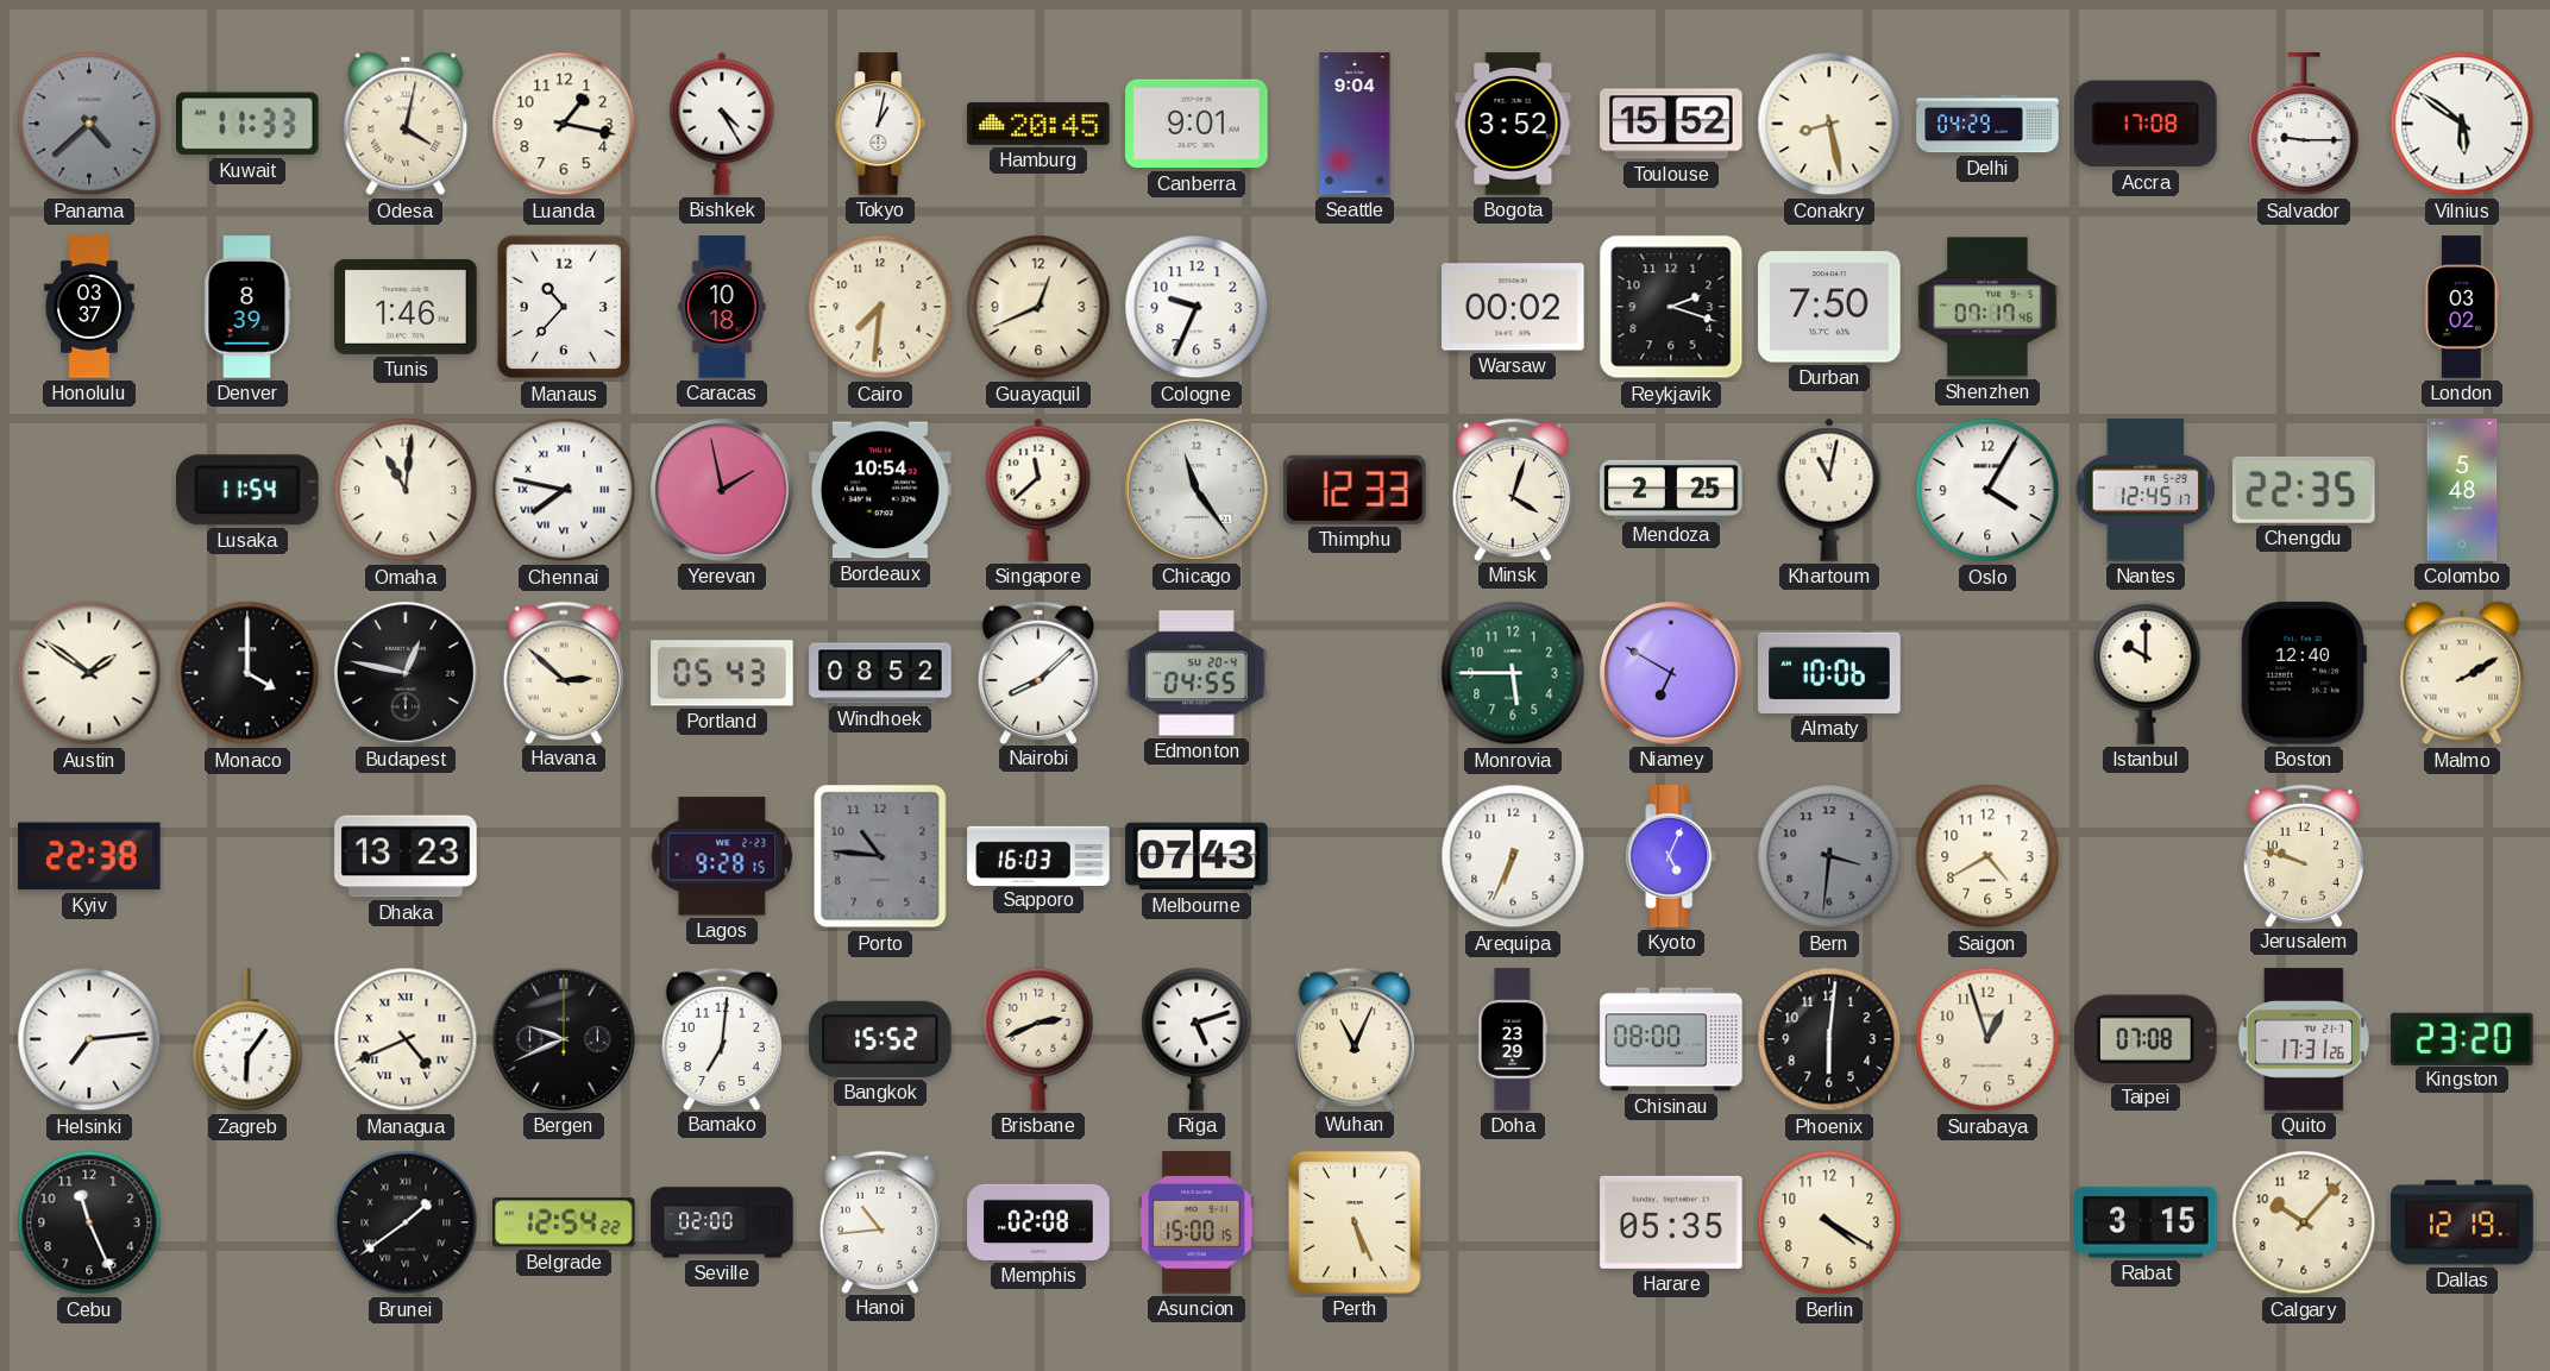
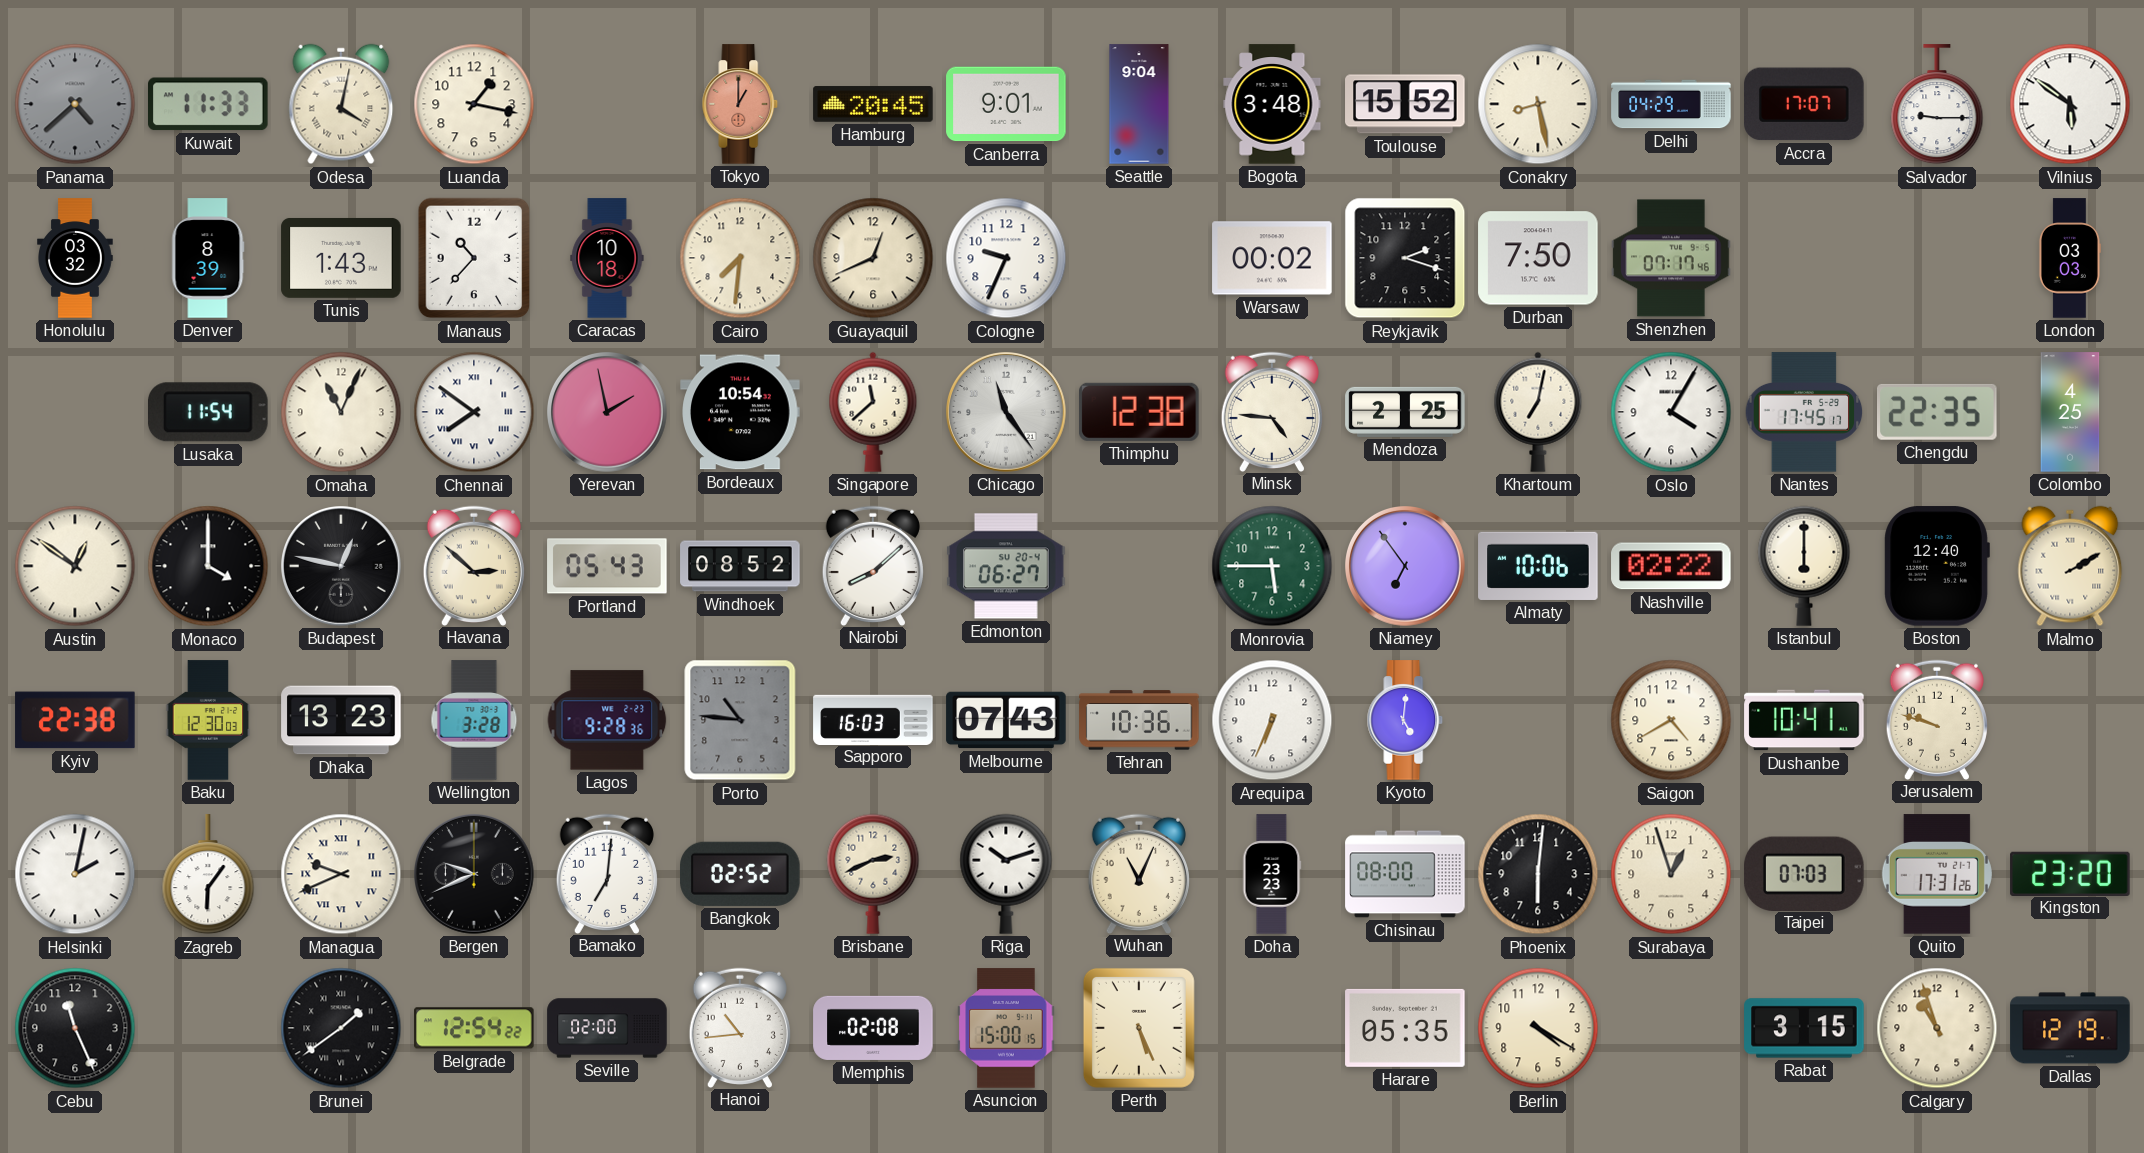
Bishkek: 4:25 -> none
Tokyo: 1:02 -> 1:00
Tokyo dial: white -> salmon
Bogota: 3:52 -> 3:48
Accra: 17:08 -> 17:07
Honolulu: 03:37 -> 03:32
Tunis: 1:46 -> 1:43
London: 03:02 -> 03:03
Omaha: 11:01 -> 11:04
Chennai: 7:47 -> 7:51
Thimphu: 12:33 -> 12:38
Minsk: 4:03 -> 4:46
Khartoum: 11:02 -> 7:02
Nantes: 12:45 -> 17:45
Colombo: 5:48 -> 4:25
Austin: 1:51 -> 12:51
Edmonton: 04:55 -> 06:27
Niamey: 6:50 -> 6:54
Nashville: none -> 02:22
Istanbul: 10:00 -> 6:00
Baku: none -> 12:30
Wellington: none -> 3:28
Lagos: 9:28:15 -> 9:28:36
Tehran: none -> 10:36
Kyoto: 5:04 -> 5:01
Bern: 3:31 -> none
Dushanbe: none -> 10:41
Helsinki: 7:14 -> 2:02
Managua: 4:41 -> 9:41
Bangkok: 15:52 -> 02:52
Riga: 5:12 -> 10:12
Doha: 23:29 -> 23:23
Taipei: 07:08 -> 07:03
Calgary: 10:07 -> 10:57
